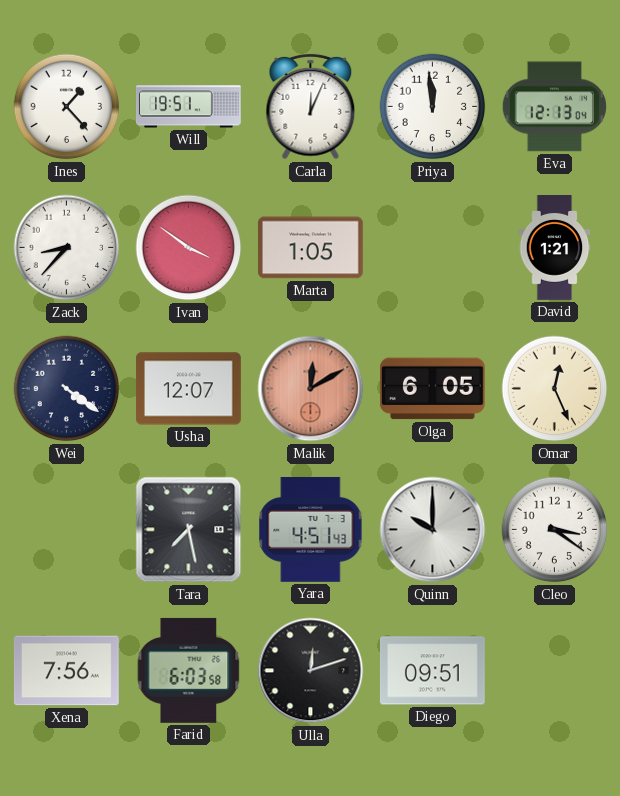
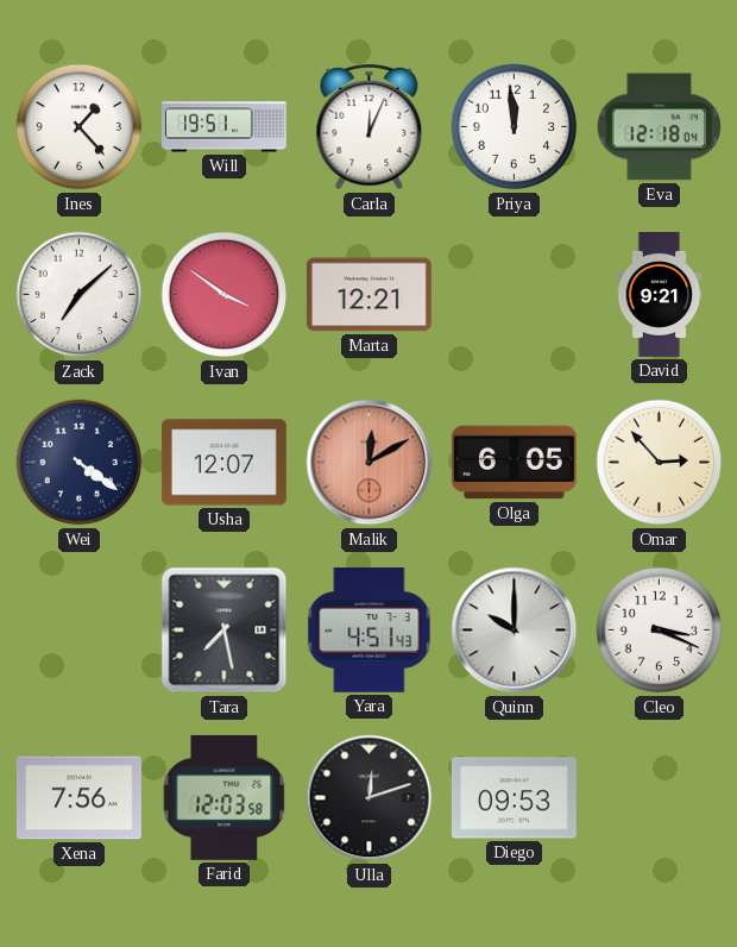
Eva: 12:13 -> 12:18
Zack: 8:37 -> 7:08
Marta: 1:05 -> 12:21
David: 1:21 -> 9:21
Omar: 12:26 -> 2:53
Cleo: 3:21 -> 3:19
Farid: 6:03 -> 12:03
Diego: 09:51 -> 09:53
